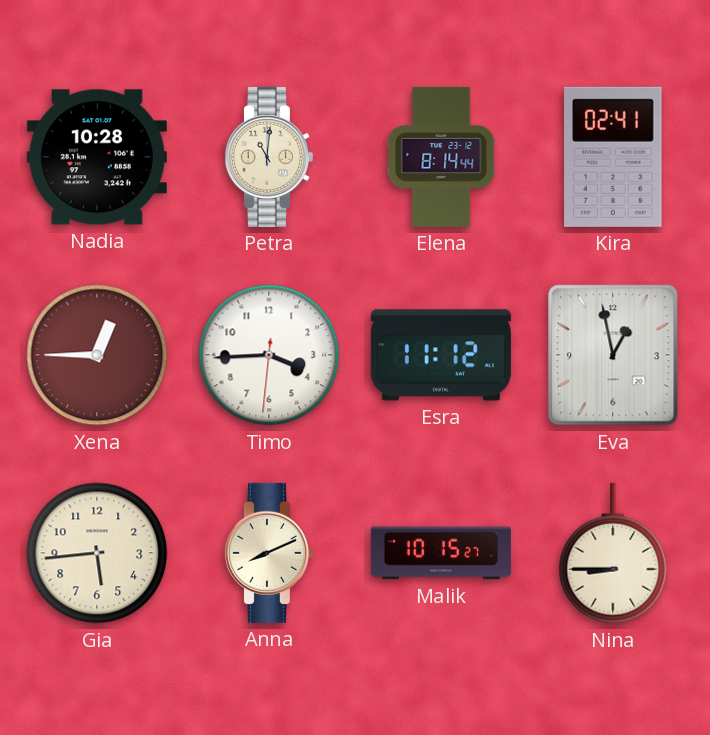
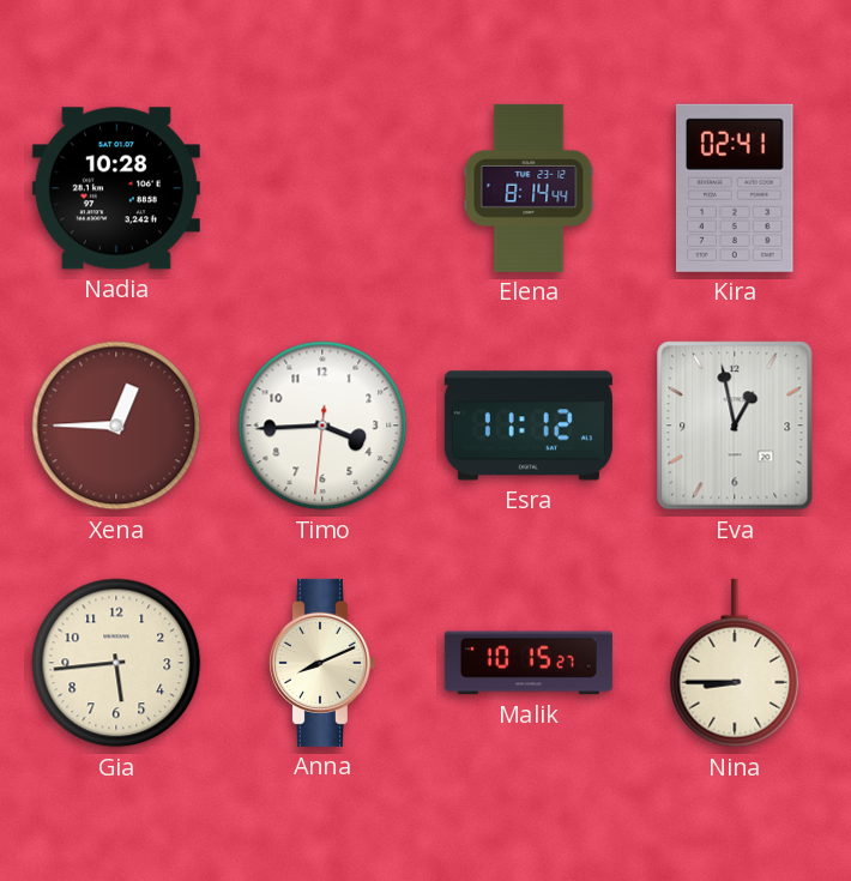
Petra: 11:01 -> none
